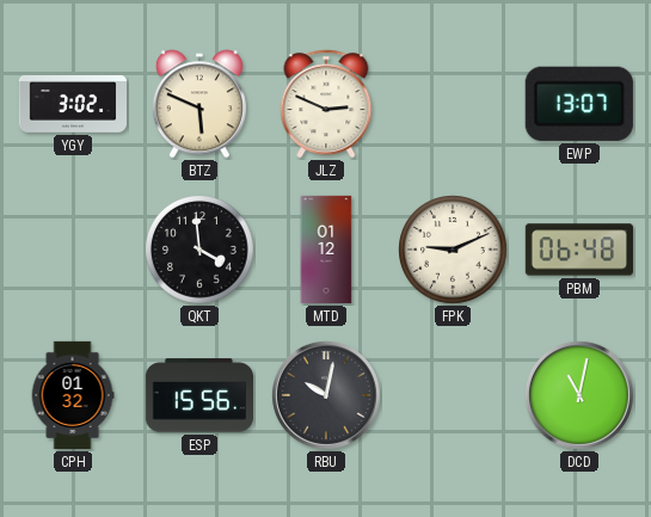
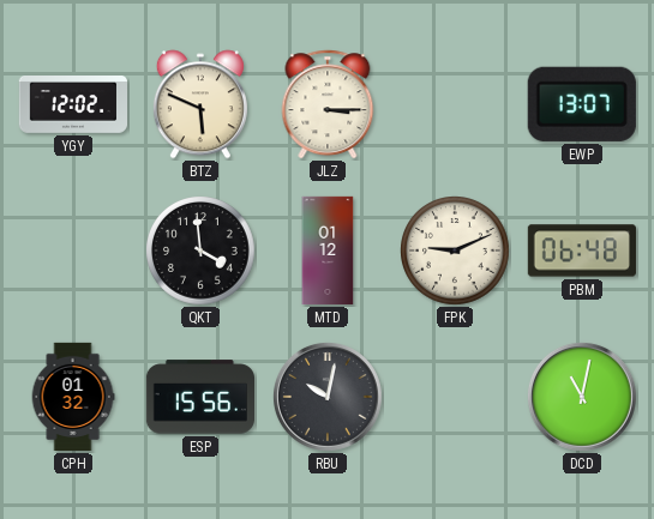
YGY: 3:02 -> 12:02
JLZ: 2:49 -> 3:15
